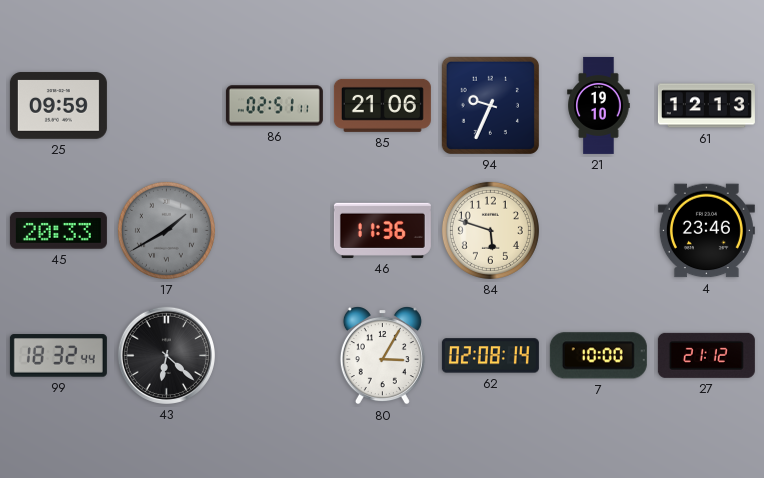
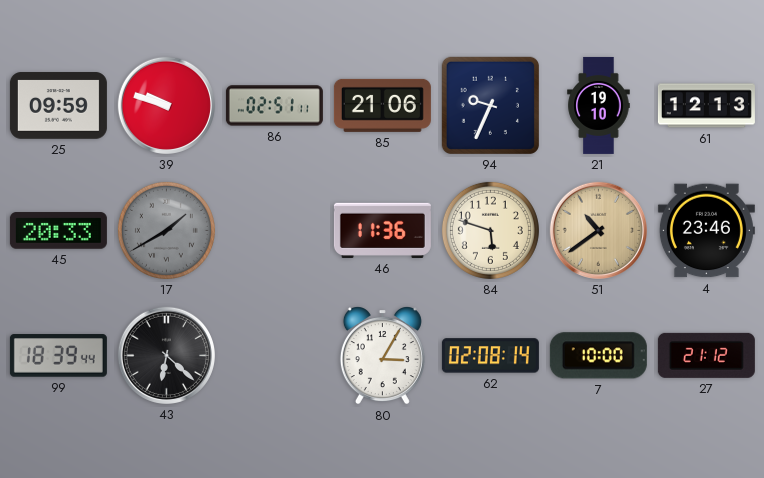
39: none -> 9:48
51: none -> 10:39
99: 18:32 -> 18:39
